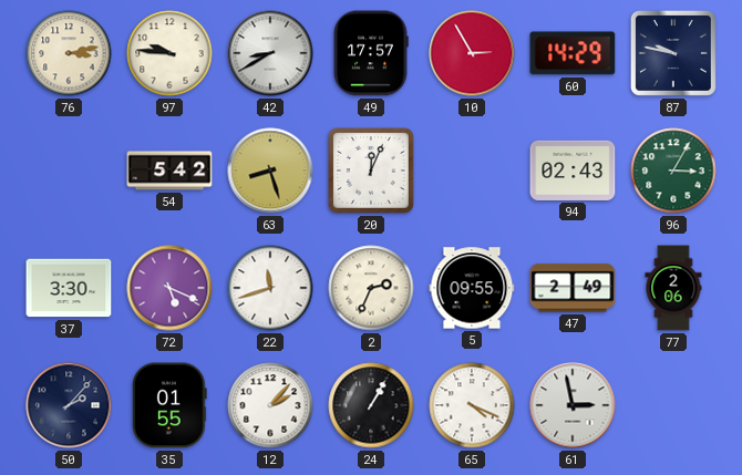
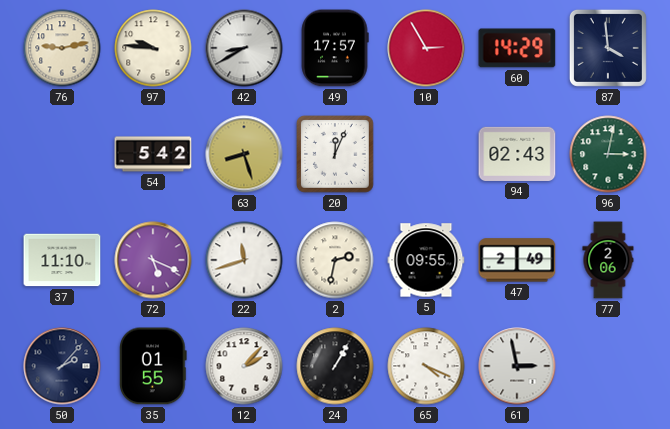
76: 3:13 -> 9:13
87: 9:47 -> 3:59
96: 3:05 -> 3:02
37: 3:30 -> 11:10
2: 2:34 -> 2:32
